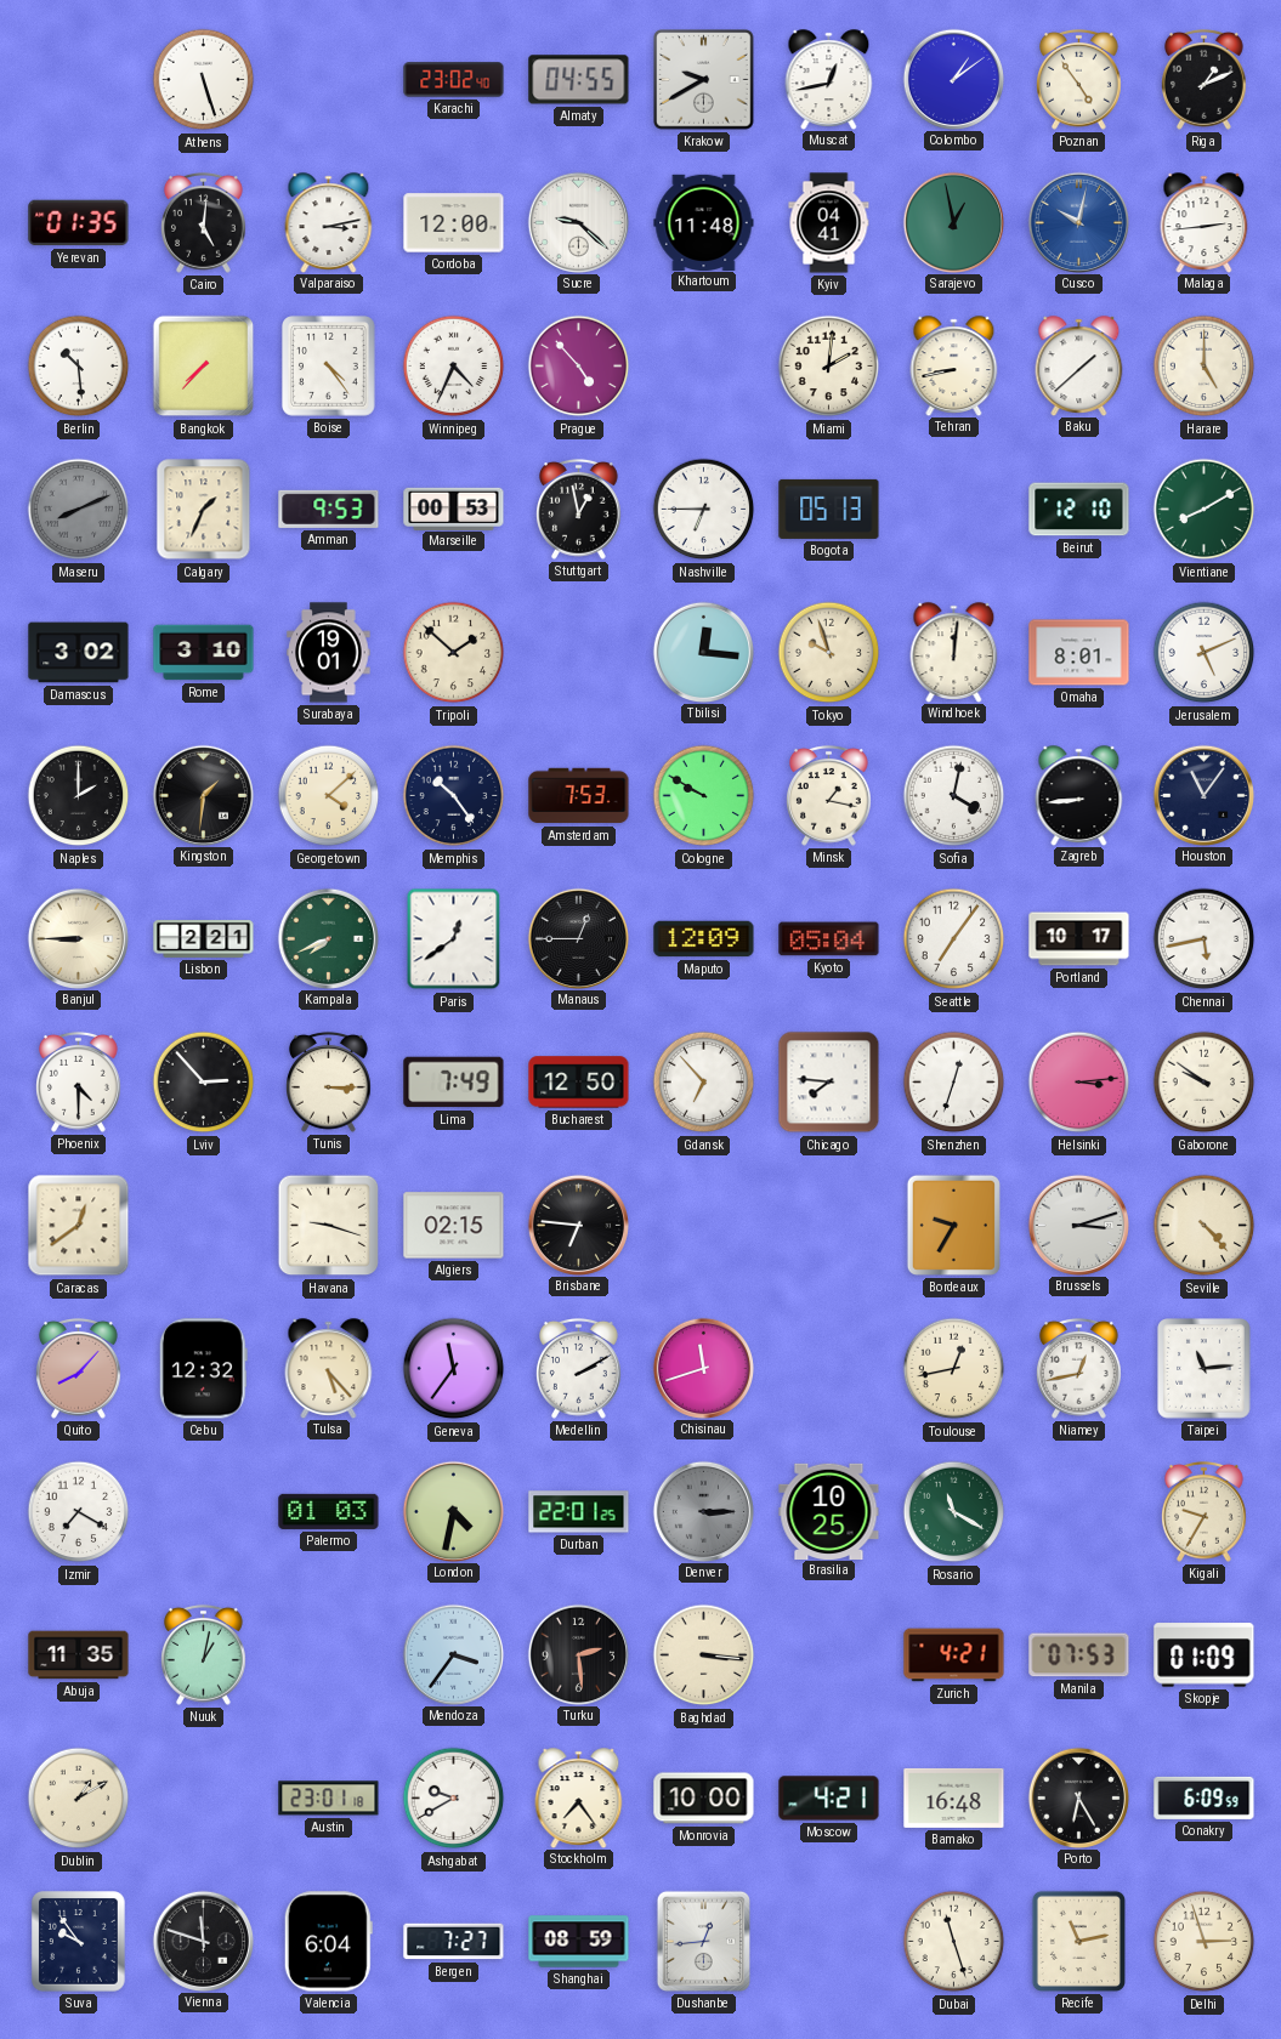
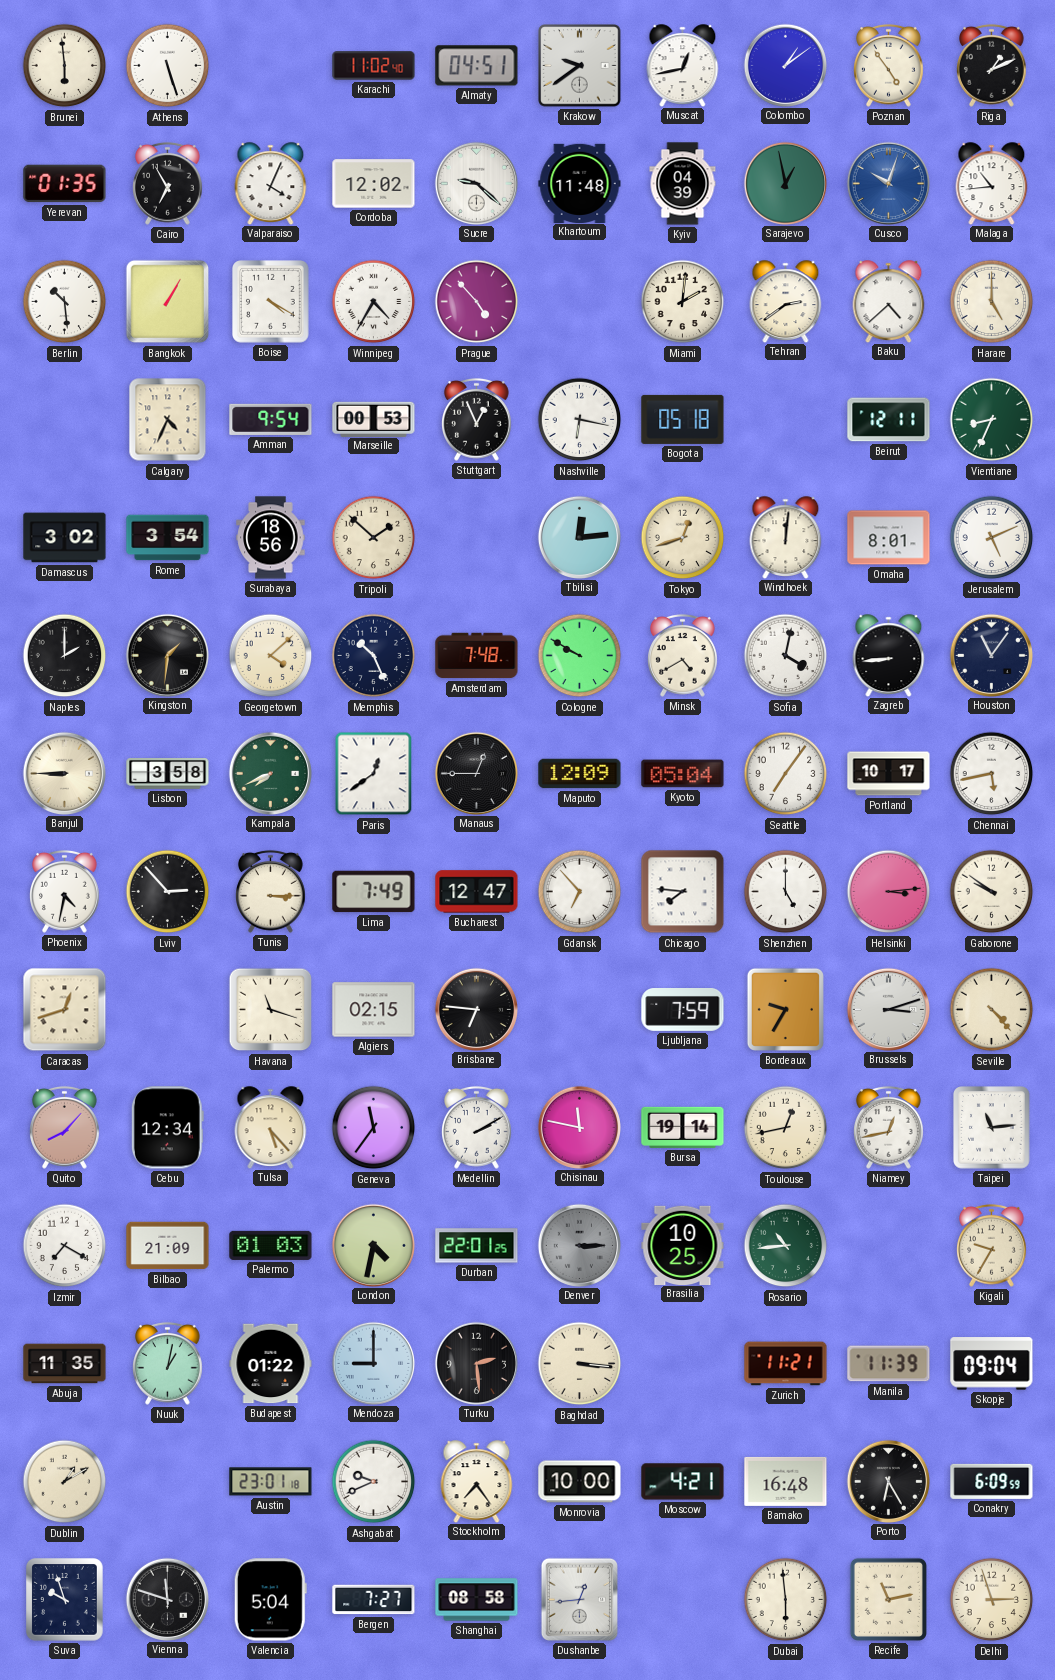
Brunei: none -> 5:59
Karachi: 23:02 -> 11:02
Almaty: 04:55 -> 04:51
Krakow: 9:40 -> 9:39
Cairo: 5:01 -> 6:55
Valparaiso: 3:13 -> 4:04
Cordoba: 12:00 -> 12:02
Kyiv: 04:41 -> 04:39
Cusco: 10:02 -> 10:03
Malaga: 2:44 -> 10:44
Bangkok: 7:37 -> 1:05
Boise: 4:24 -> 4:20
Winnipeg: 4:34 -> 4:35
Tehran: 8:43 -> 2:39
Baku: 1:38 -> 4:38
Maseru: 8:11 -> none
Calgary: 1:34 -> 4:34
Amman: 9:53 -> 9:54
Stuttgart: 12:58 -> 12:56
Nashville: 6:45 -> 6:17
Bogota: 05:13 -> 05:18
Beirut: 12:10 -> 12:11
Vientiane: 8:10 -> 8:34
Rome: 3:10 -> 3:54
Surabaya: 19:01 -> 18:56
Tbilisi: 12:16 -> 12:14
Tokyo: 9:57 -> 12:42
Memphis: 10:24 -> 10:26
Amsterdam: 7:53 -> 7:48
Minsk: 1:17 -> 4:40
Lisbon: 2:21 -> 3:58
Phoenix: 4:30 -> 4:32
Bucharest: 12:50 -> 12:47
Shenzhen: 12:33 -> 5:00
Caracas: 12:39 -> 12:42
Havana: 9:18 -> 11:18
Ljubljana: none -> 7:59
Cebu: 12:32 -> 12:34
Chisinau: 11:42 -> 11:47
Bursa: none -> 19:14
Bilbao: none -> 21:09
Rosario: 11:20 -> 10:44
Budapest: none -> 01:22
Mendoza: 3:36 -> 9:00
Zurich: 4:21 -> 11:21
Manila: 07:53 -> 11:39
Skopje: 01:09 -> 09:04
Ashgabat: 9:40 -> 9:41
Suva: 9:54 -> 9:57
Valencia: 6:04 -> 5:04
Shanghai: 08:59 -> 08:58
Dubai: 11:27 -> 5:59
